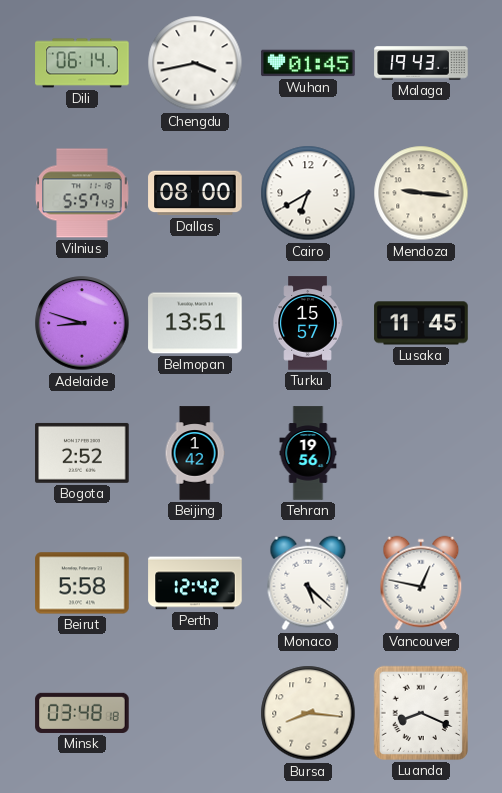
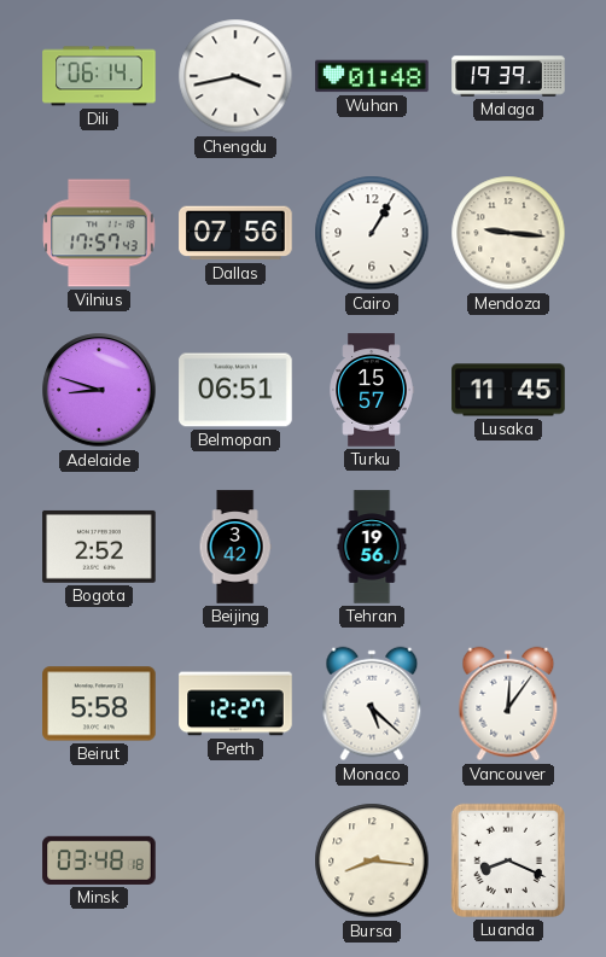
Wuhan: 01:45 -> 01:48
Malaga: 19:43 -> 19:39
Vilnius: 5:57 -> 17:57
Dallas: 08:00 -> 07:56
Cairo: 6:40 -> 1:05
Belmopan: 13:51 -> 06:51
Beijing: 1:42 -> 3:42
Perth: 12:42 -> 12:27
Vancouver: 12:47 -> 12:06
